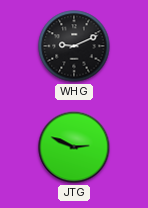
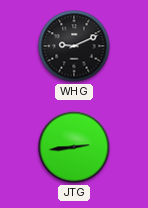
JTG: 2:49 -> 2:44
